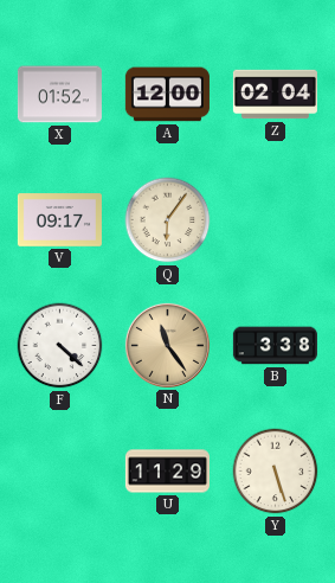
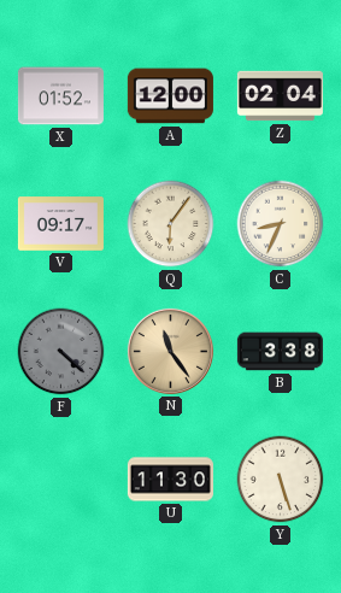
C: none -> 8:34
F dial: white -> grey
U: 11:29 -> 11:30
